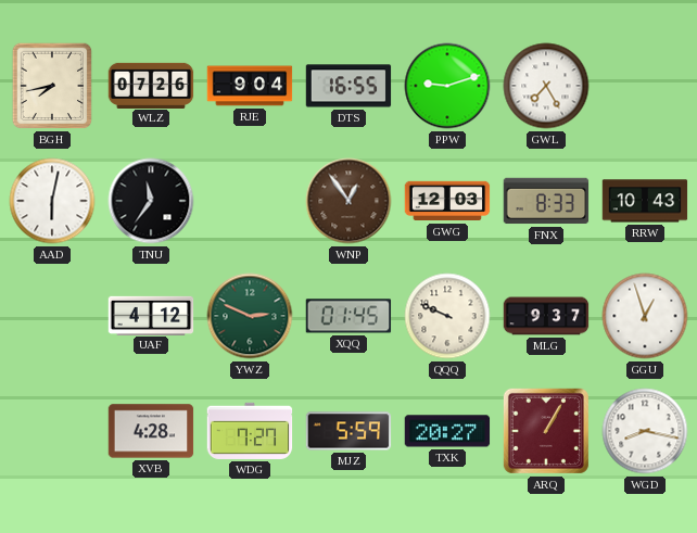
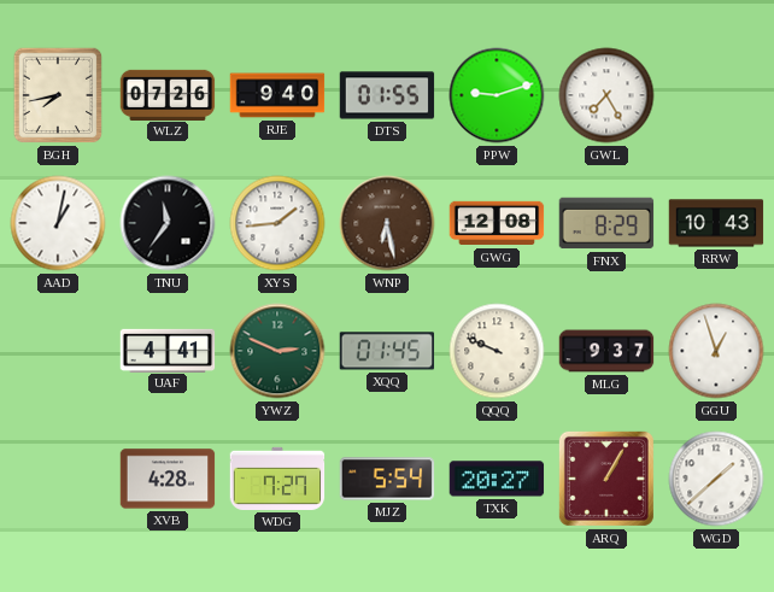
RJE: 9:04 -> 9:40
DTS: 16:55 -> 01:55
AAD: 6:02 -> 1:02
XYS: none -> 1:44
WNP: 12:54 -> 6:28
GWG: 12:03 -> 12:08
FNX: 8:33 -> 8:29
UAF: 4:12 -> 4:41
MJZ: 5:59 -> 5:54
WGD: 8:17 -> 1:38
